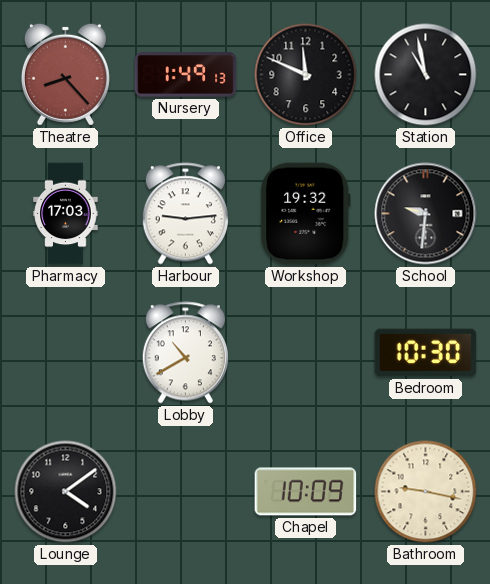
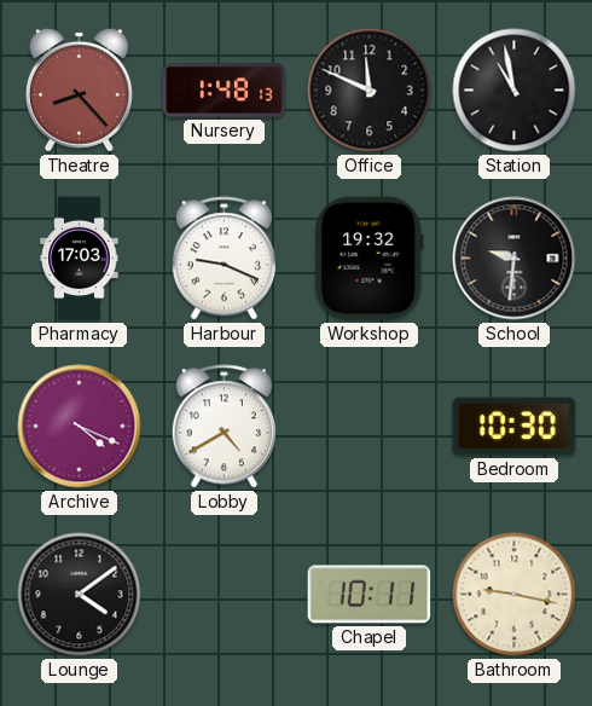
Nursery: 1:49 -> 1:48
Harbour: 9:14 -> 9:19
Archive: none -> 4:19
Lobby: 10:40 -> 4:40
Chapel: 10:09 -> 10:11
